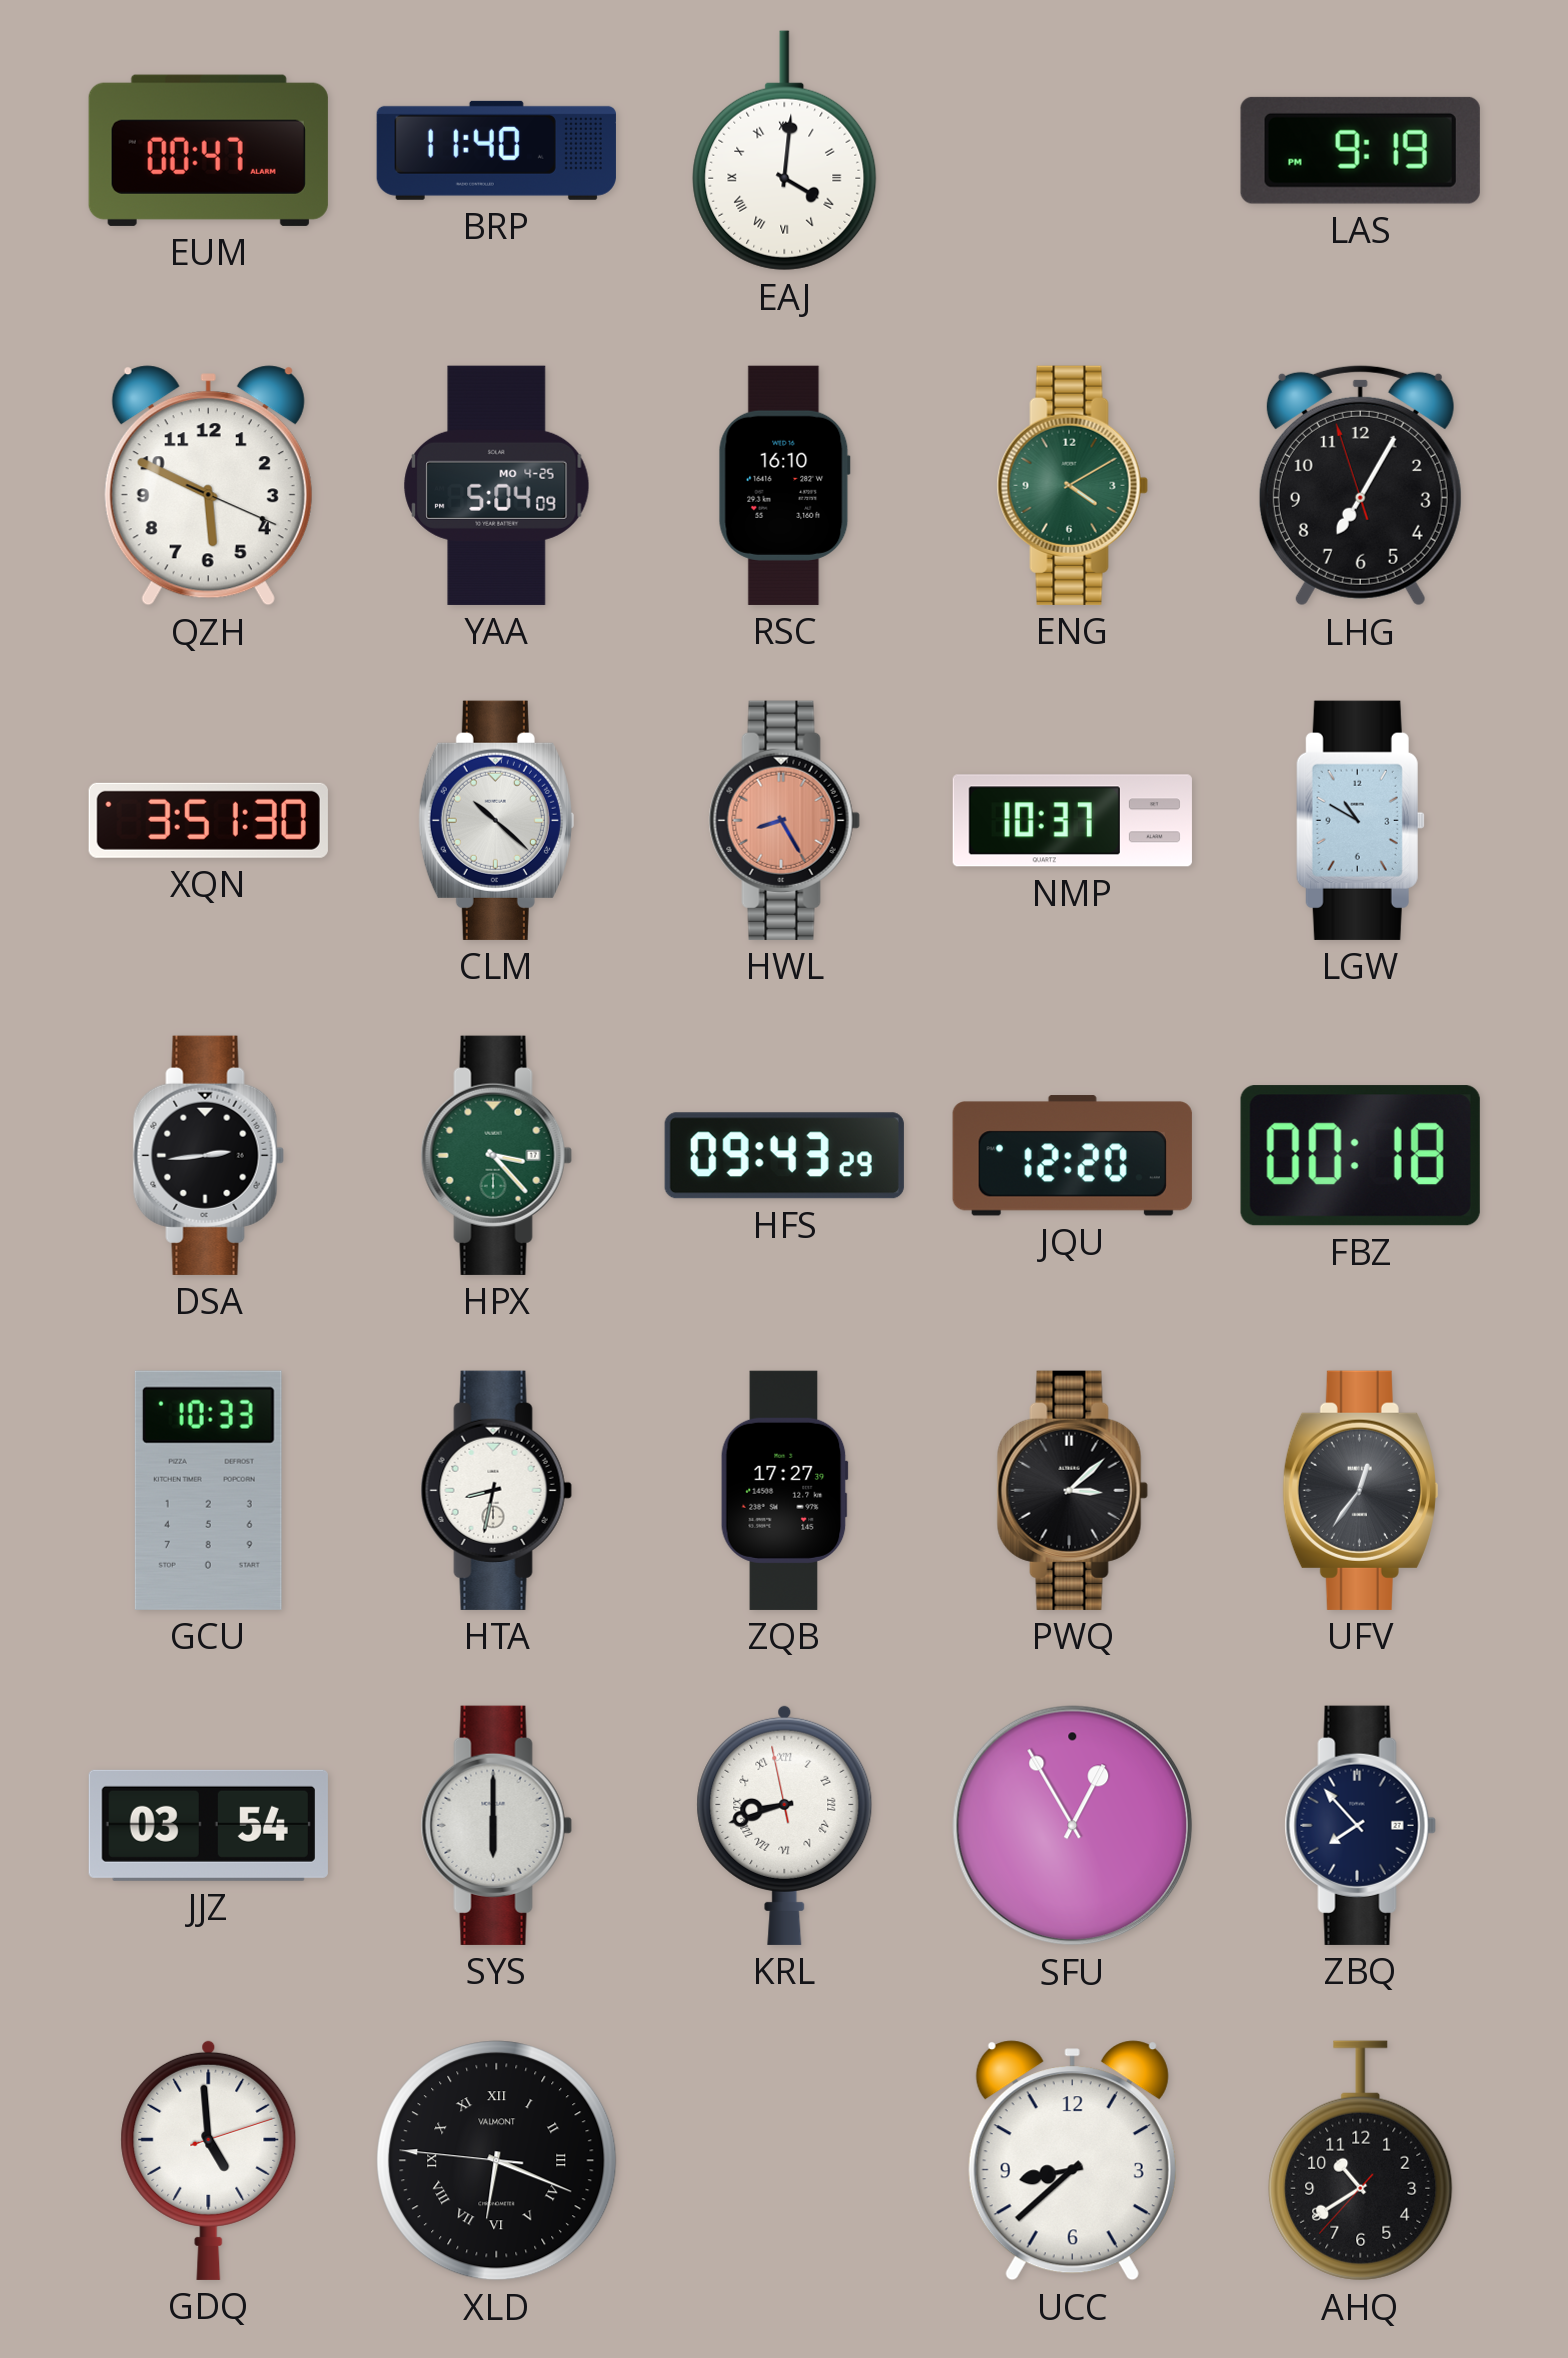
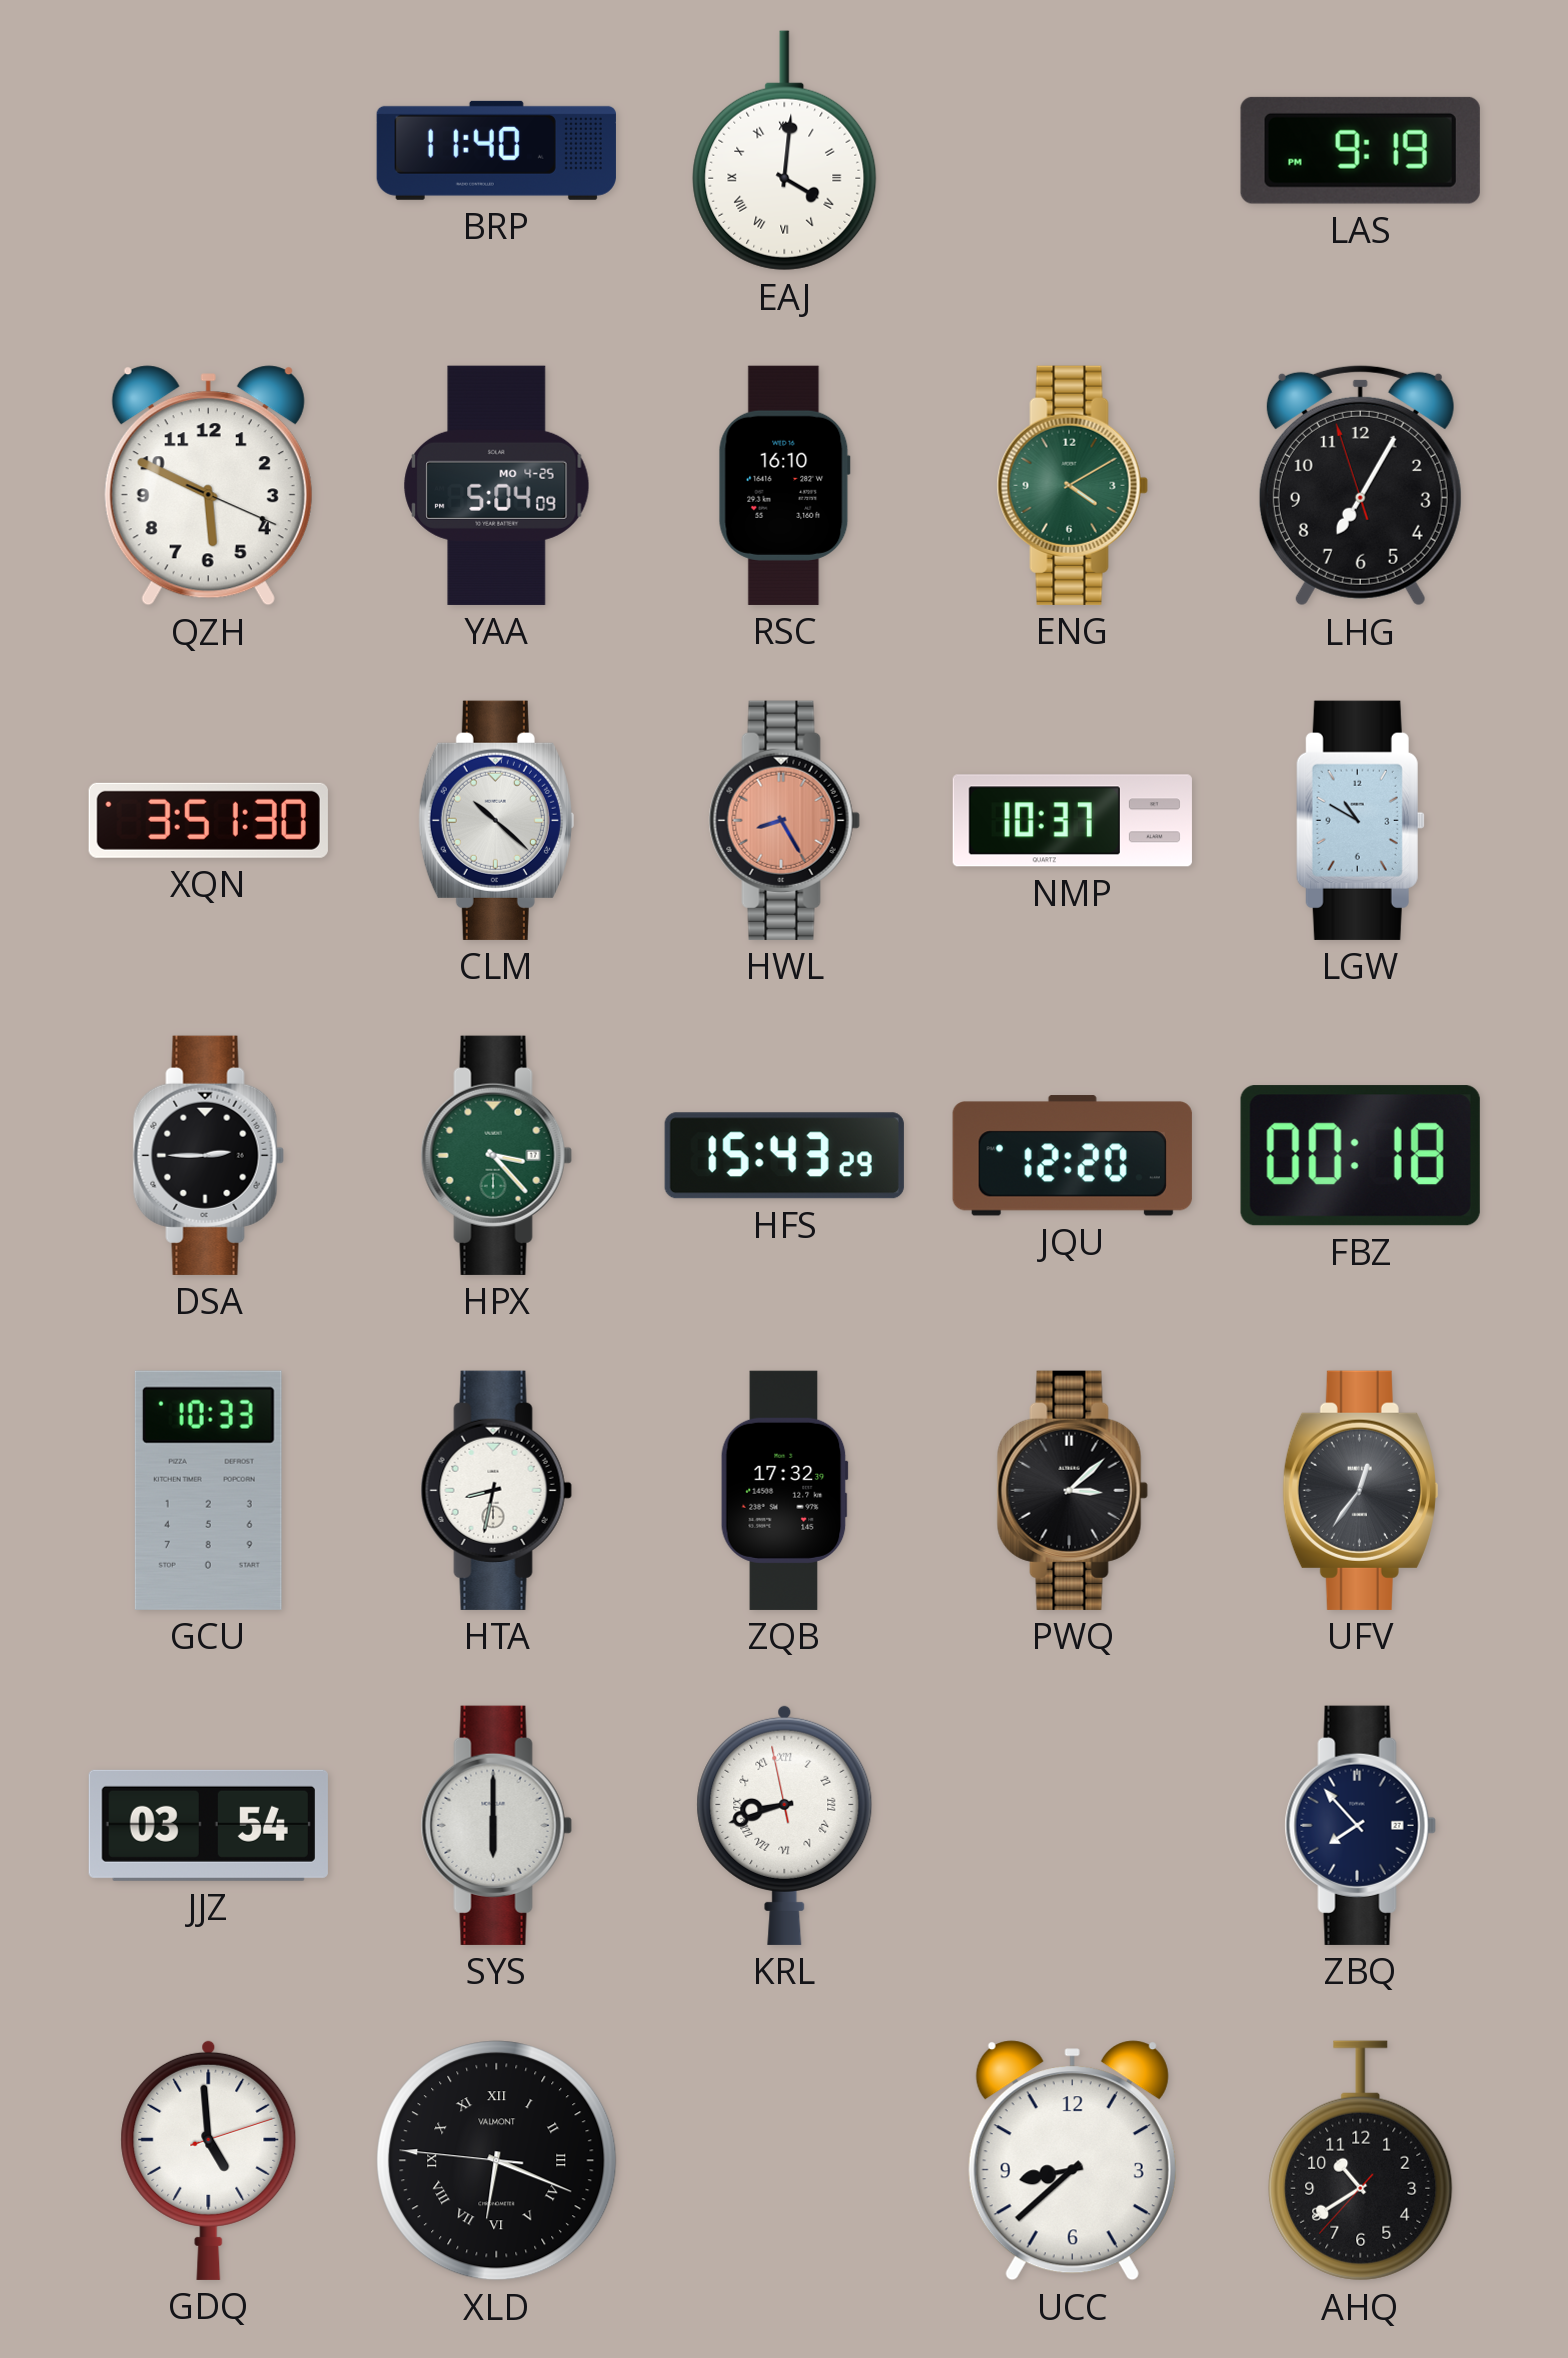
EUM: 00:47 -> none
DSA: 2:44 -> 2:45
HFS: 09:43 -> 15:43
ZQB: 17:27 -> 17:32
SFU: 12:55 -> none
